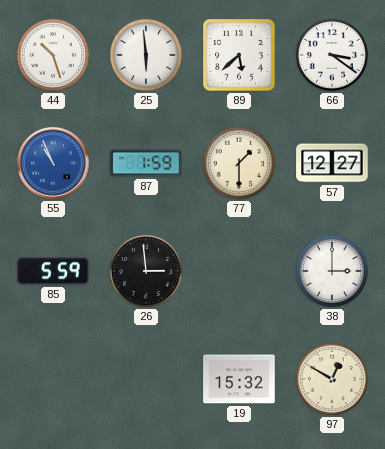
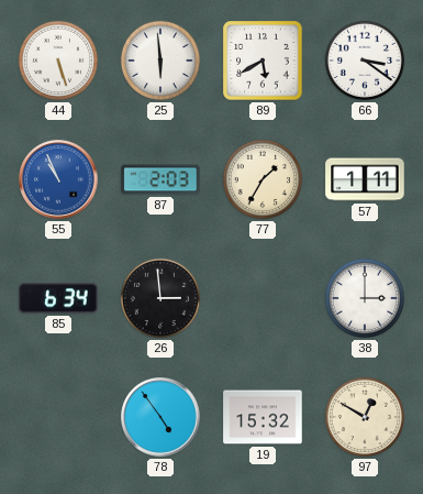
44: 10:27 -> 5:27
89: 5:38 -> 5:40
87: 1:59 -> 2:03
77: 1:30 -> 1:35
57: 12:27 -> 1:11
85: 5:59 -> 6:34
78: none -> 4:54
